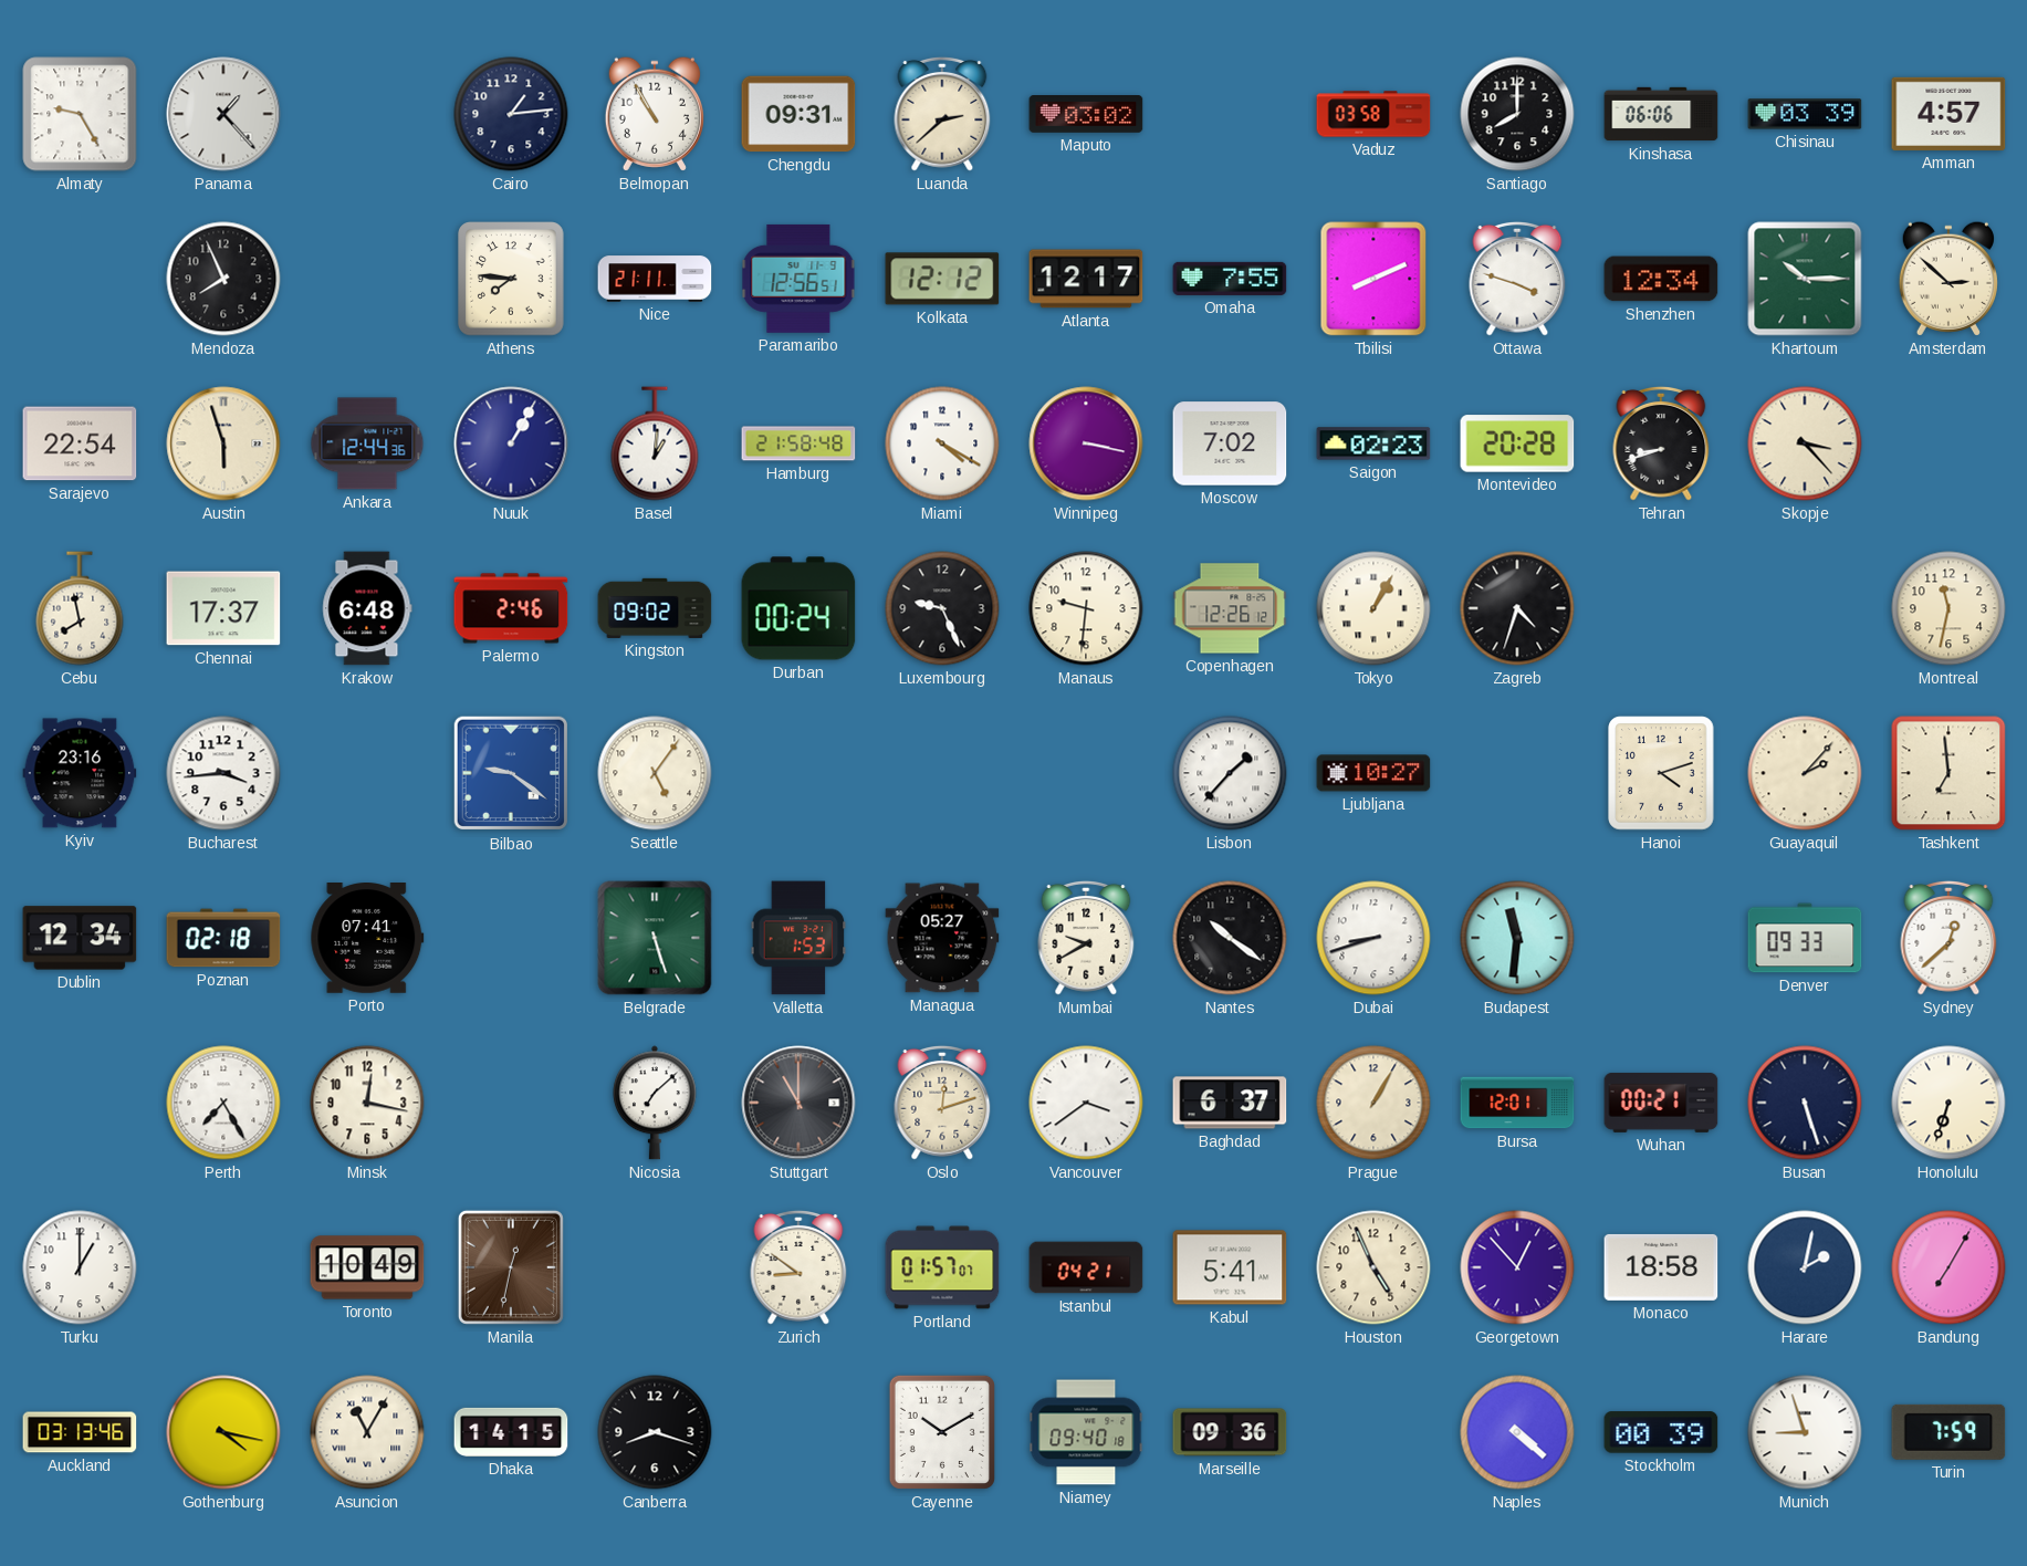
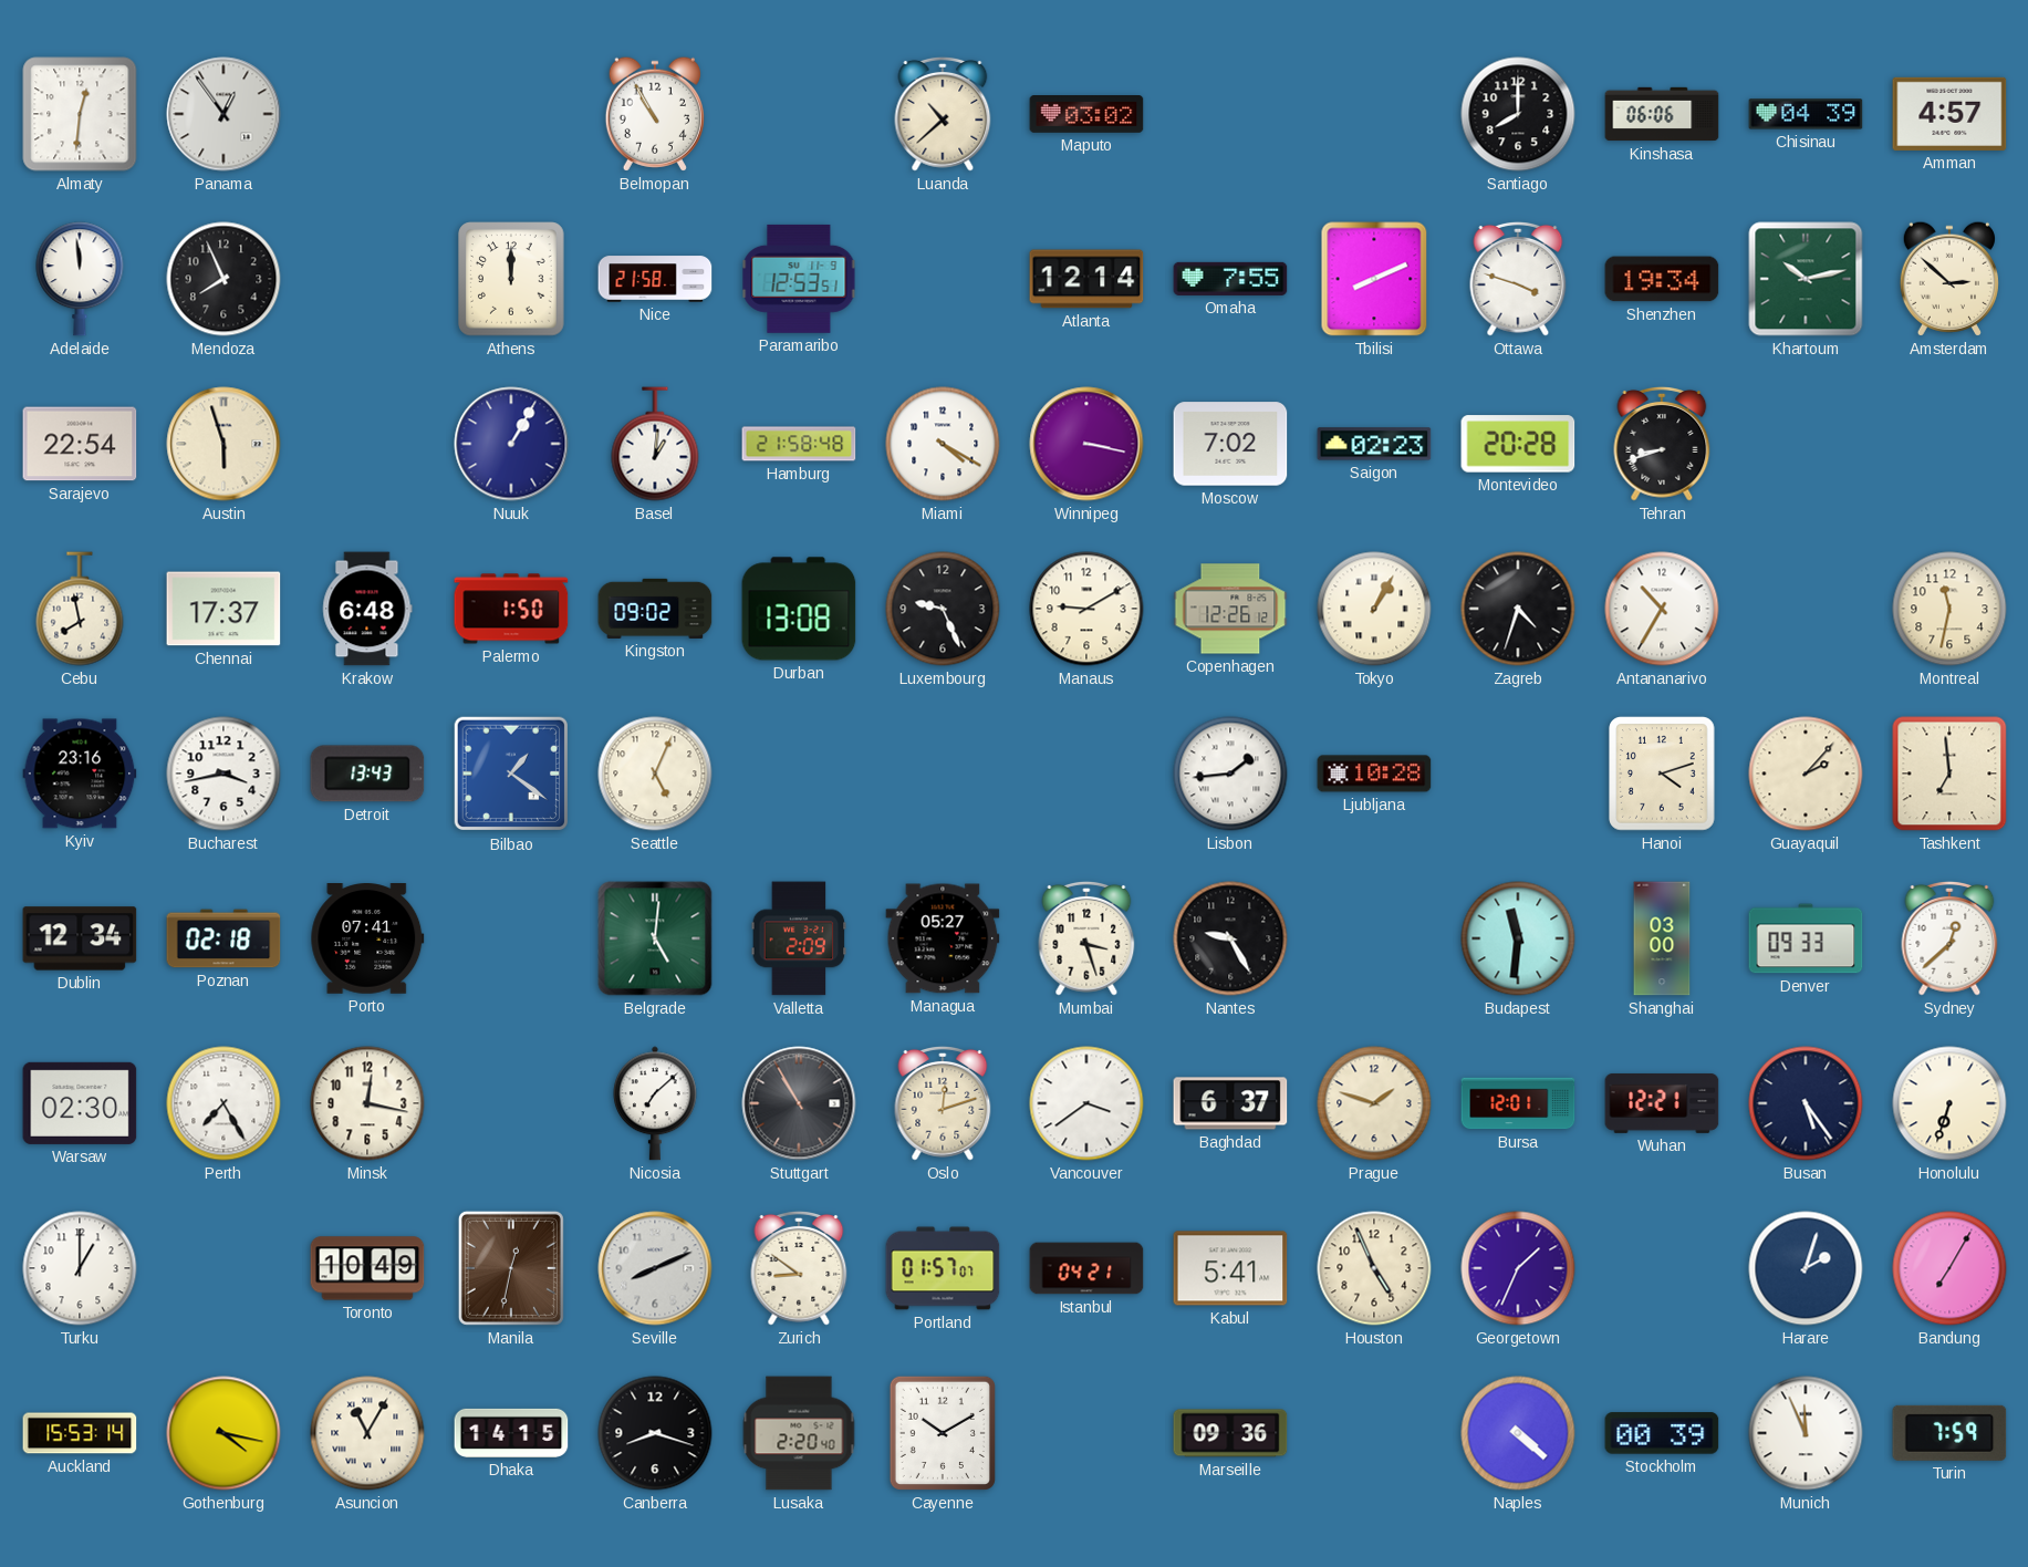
Almaty: 9:25 -> 12:31
Panama: 1:23 -> 12:54
Cairo: 1:14 -> none
Chengdu: 09:31 -> none
Luanda: 2:38 -> 10:38
Vaduz: 03:58 -> none
Chisinau: 03:39 -> 04:39
Adelaide: none -> 11:59
Athens: 7:46 -> 12:00
Nice: 21:11 -> 21:58
Paramaribo: 12:56 -> 12:53
Kolkata: 12:12 -> none
Atlanta: 12:17 -> 12:14
Shenzhen: 12:34 -> 19:34
Khartoum: 10:15 -> 10:13
Ankara: 12:44 -> none
Skopje: 3:23 -> none
Palermo: 2:46 -> 1:50
Durban: 00:24 -> 13:08
Manaus: 9:31 -> 9:10
Antananarivo: none -> 10:35
Bucharest: 3:44 -> 3:43
Detroit: none -> 13:43
Bilbao: 9:21 -> 1:21
Seattle: 5:06 -> 5:04
Lisbon: 1:37 -> 1:44
Ljubljana: 10:27 -> 10:28
Belgrade: 5:27 -> 5:01
Valletta: 1:53 -> 2:09
Mumbai: 9:40 -> 3:27
Nantes: 10:21 -> 9:25
Dubai: 8:42 -> none
Shanghai: none -> 03:00
Warsaw: none -> 02:30
Stuttgart: 11:00 -> 10:55
Prague: 1:05 -> 1:48
Wuhan: 00:21 -> 12:21
Busan: 5:27 -> 5:24
Seville: none -> 8:11
Georgetown: 12:53 -> 1:34
Monaco: 18:58 -> none
Harare: 2:02 -> 2:03
Auckland: 03:13 -> 15:53
Lusaka: none -> 2:20
Niamey: 09:40 -> none
Munich: 8:57 -> 11:56
